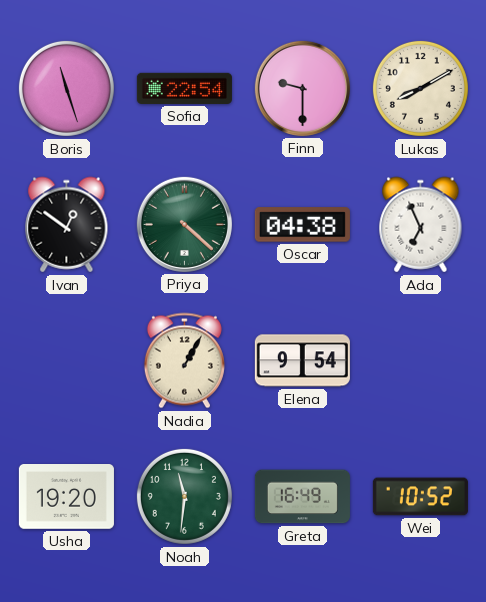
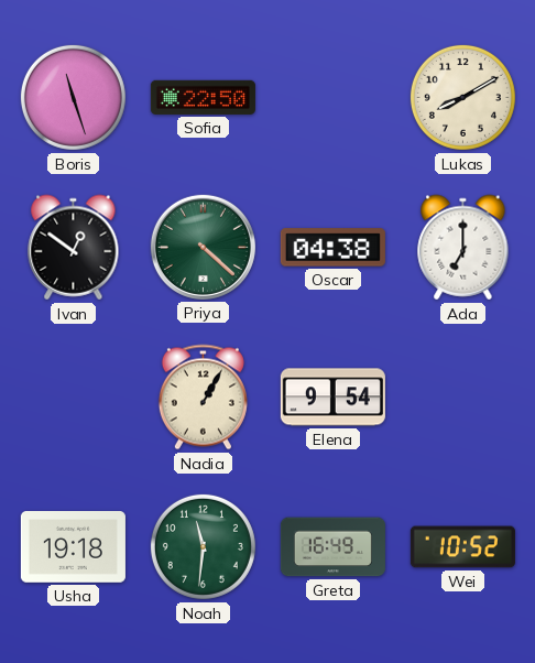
Sofia: 22:54 -> 22:50
Finn: 9:30 -> none
Ada: 6:56 -> 7:00
Usha: 19:20 -> 19:18
